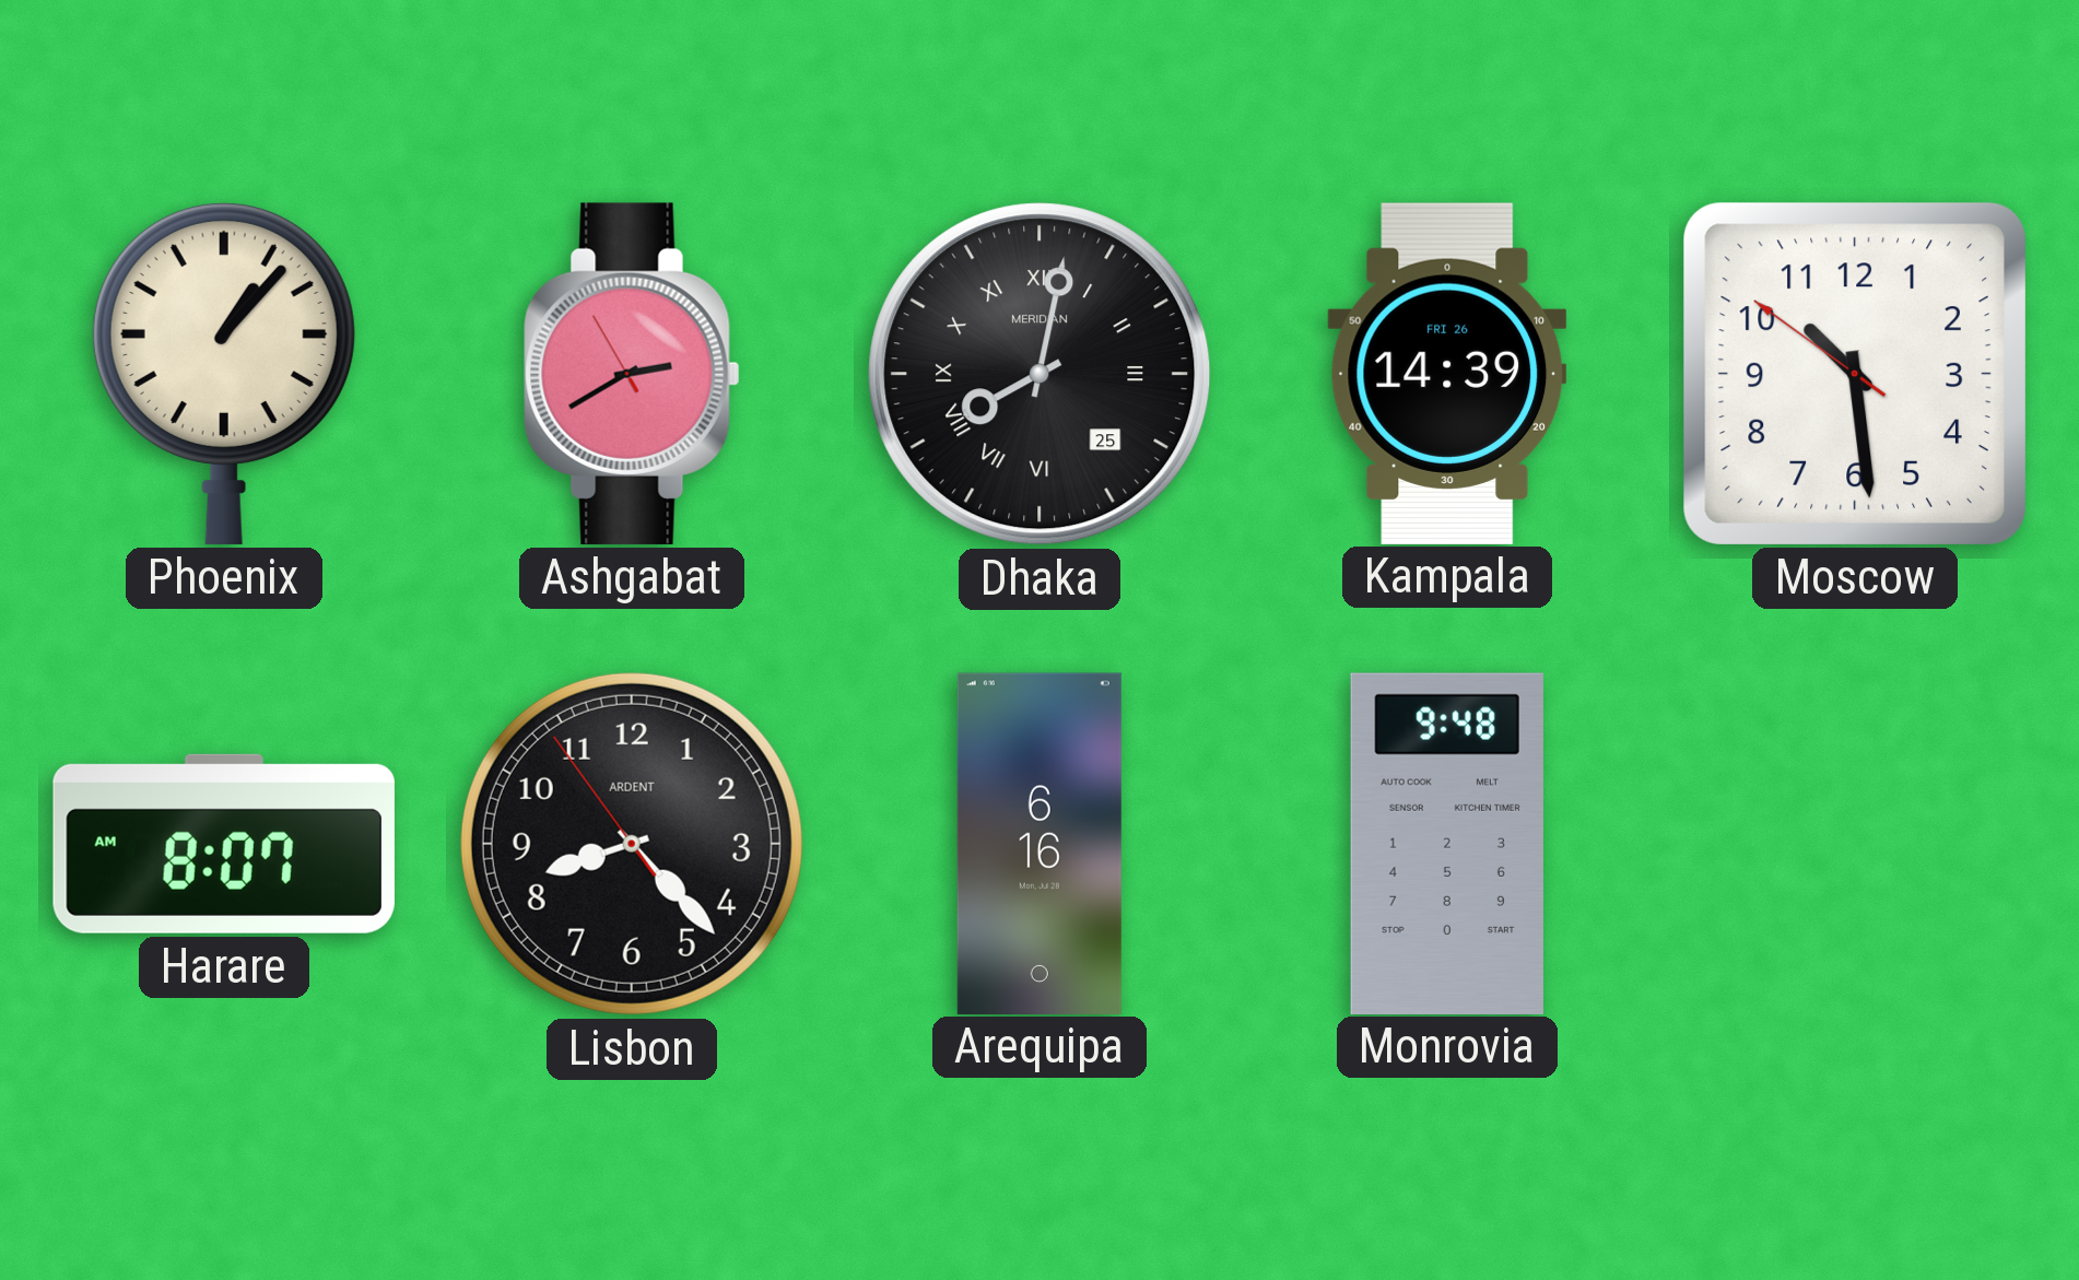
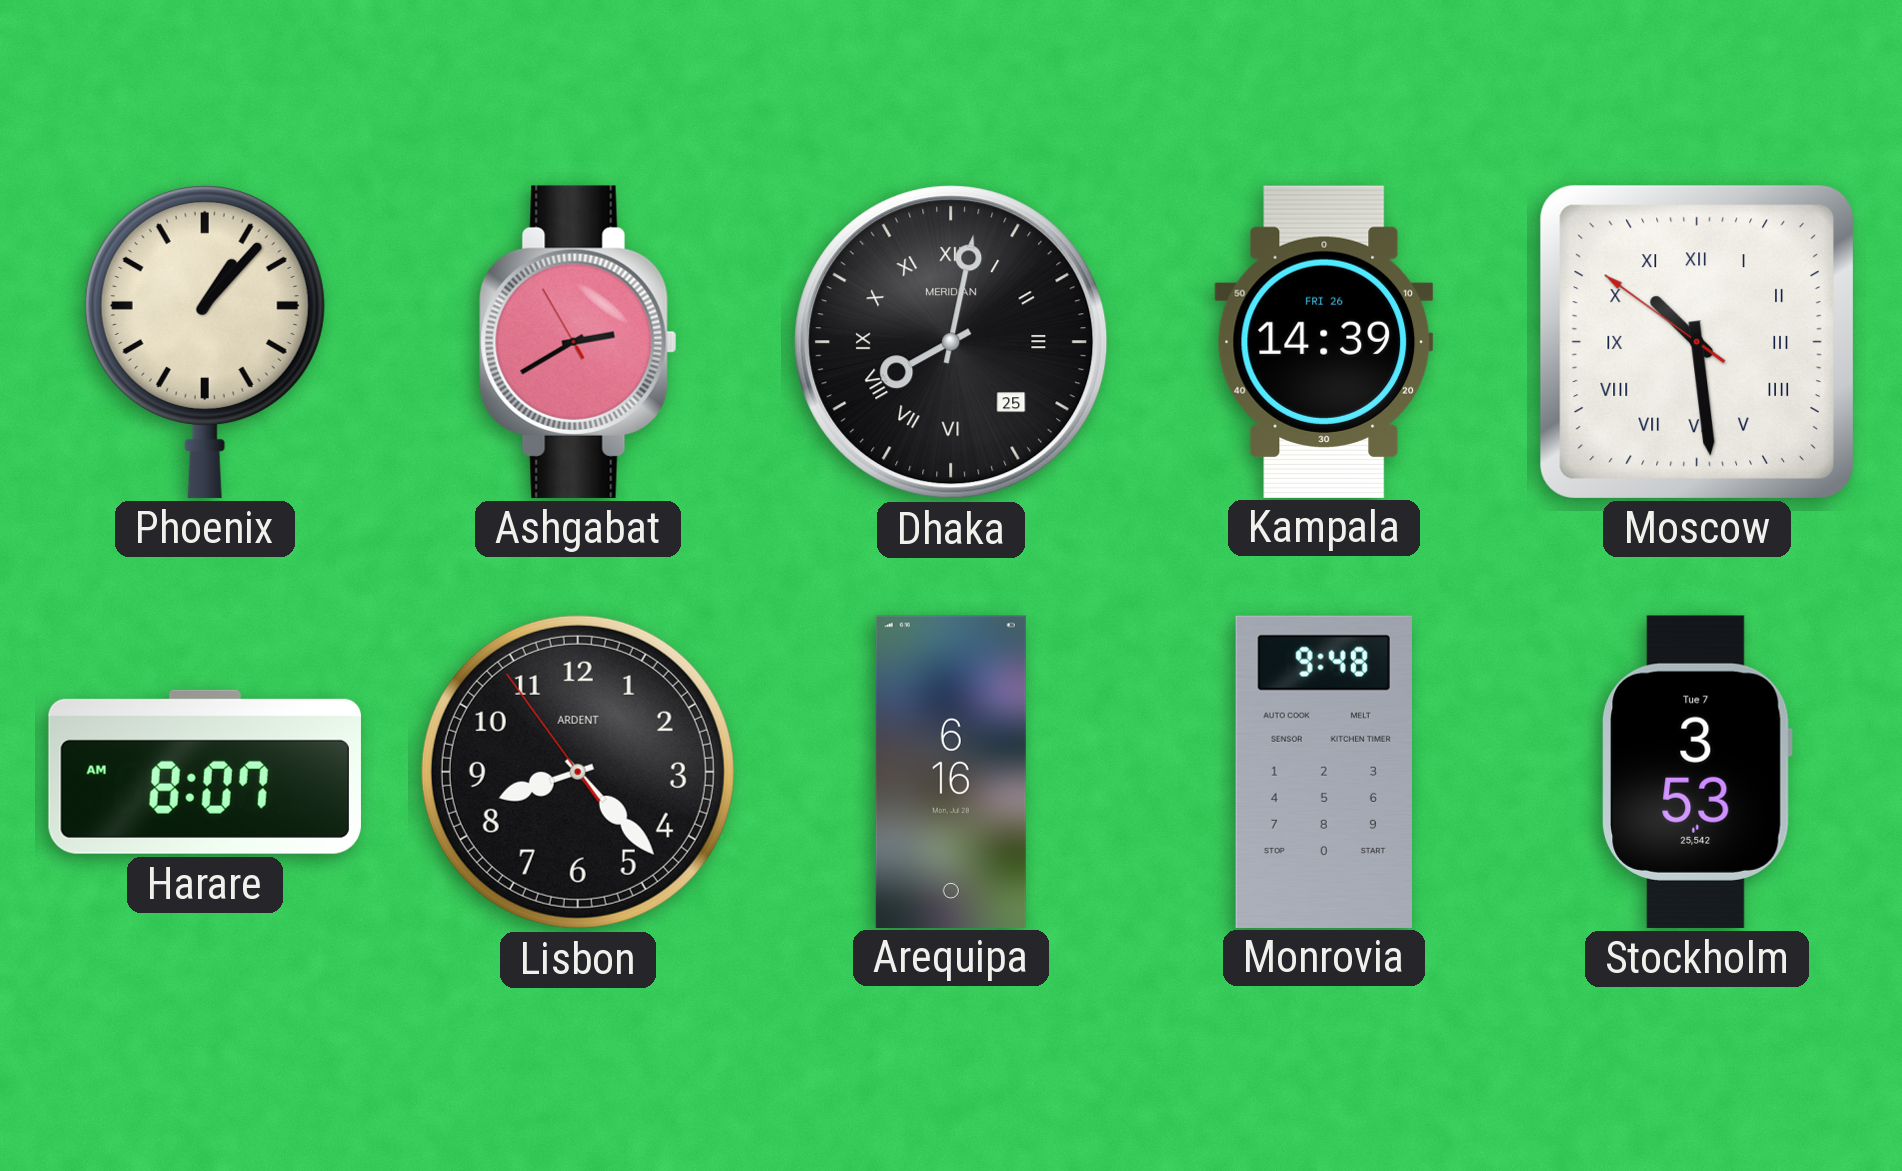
Moscow numerals: Arabic -> Roman
Stockholm: none -> 3:53
